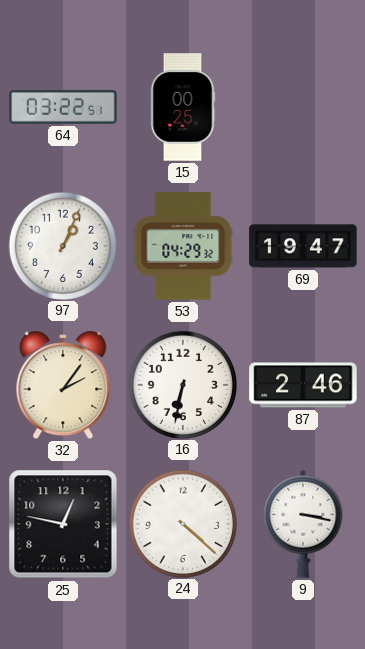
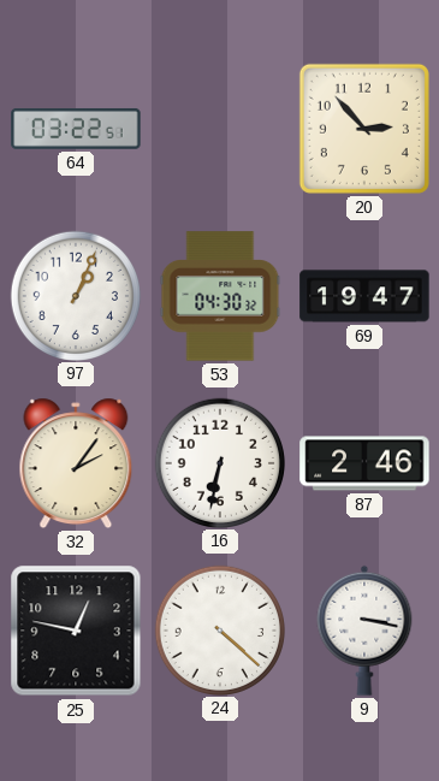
15: 00:25 -> none
20: none -> 2:53
53: 04:29 -> 04:30
